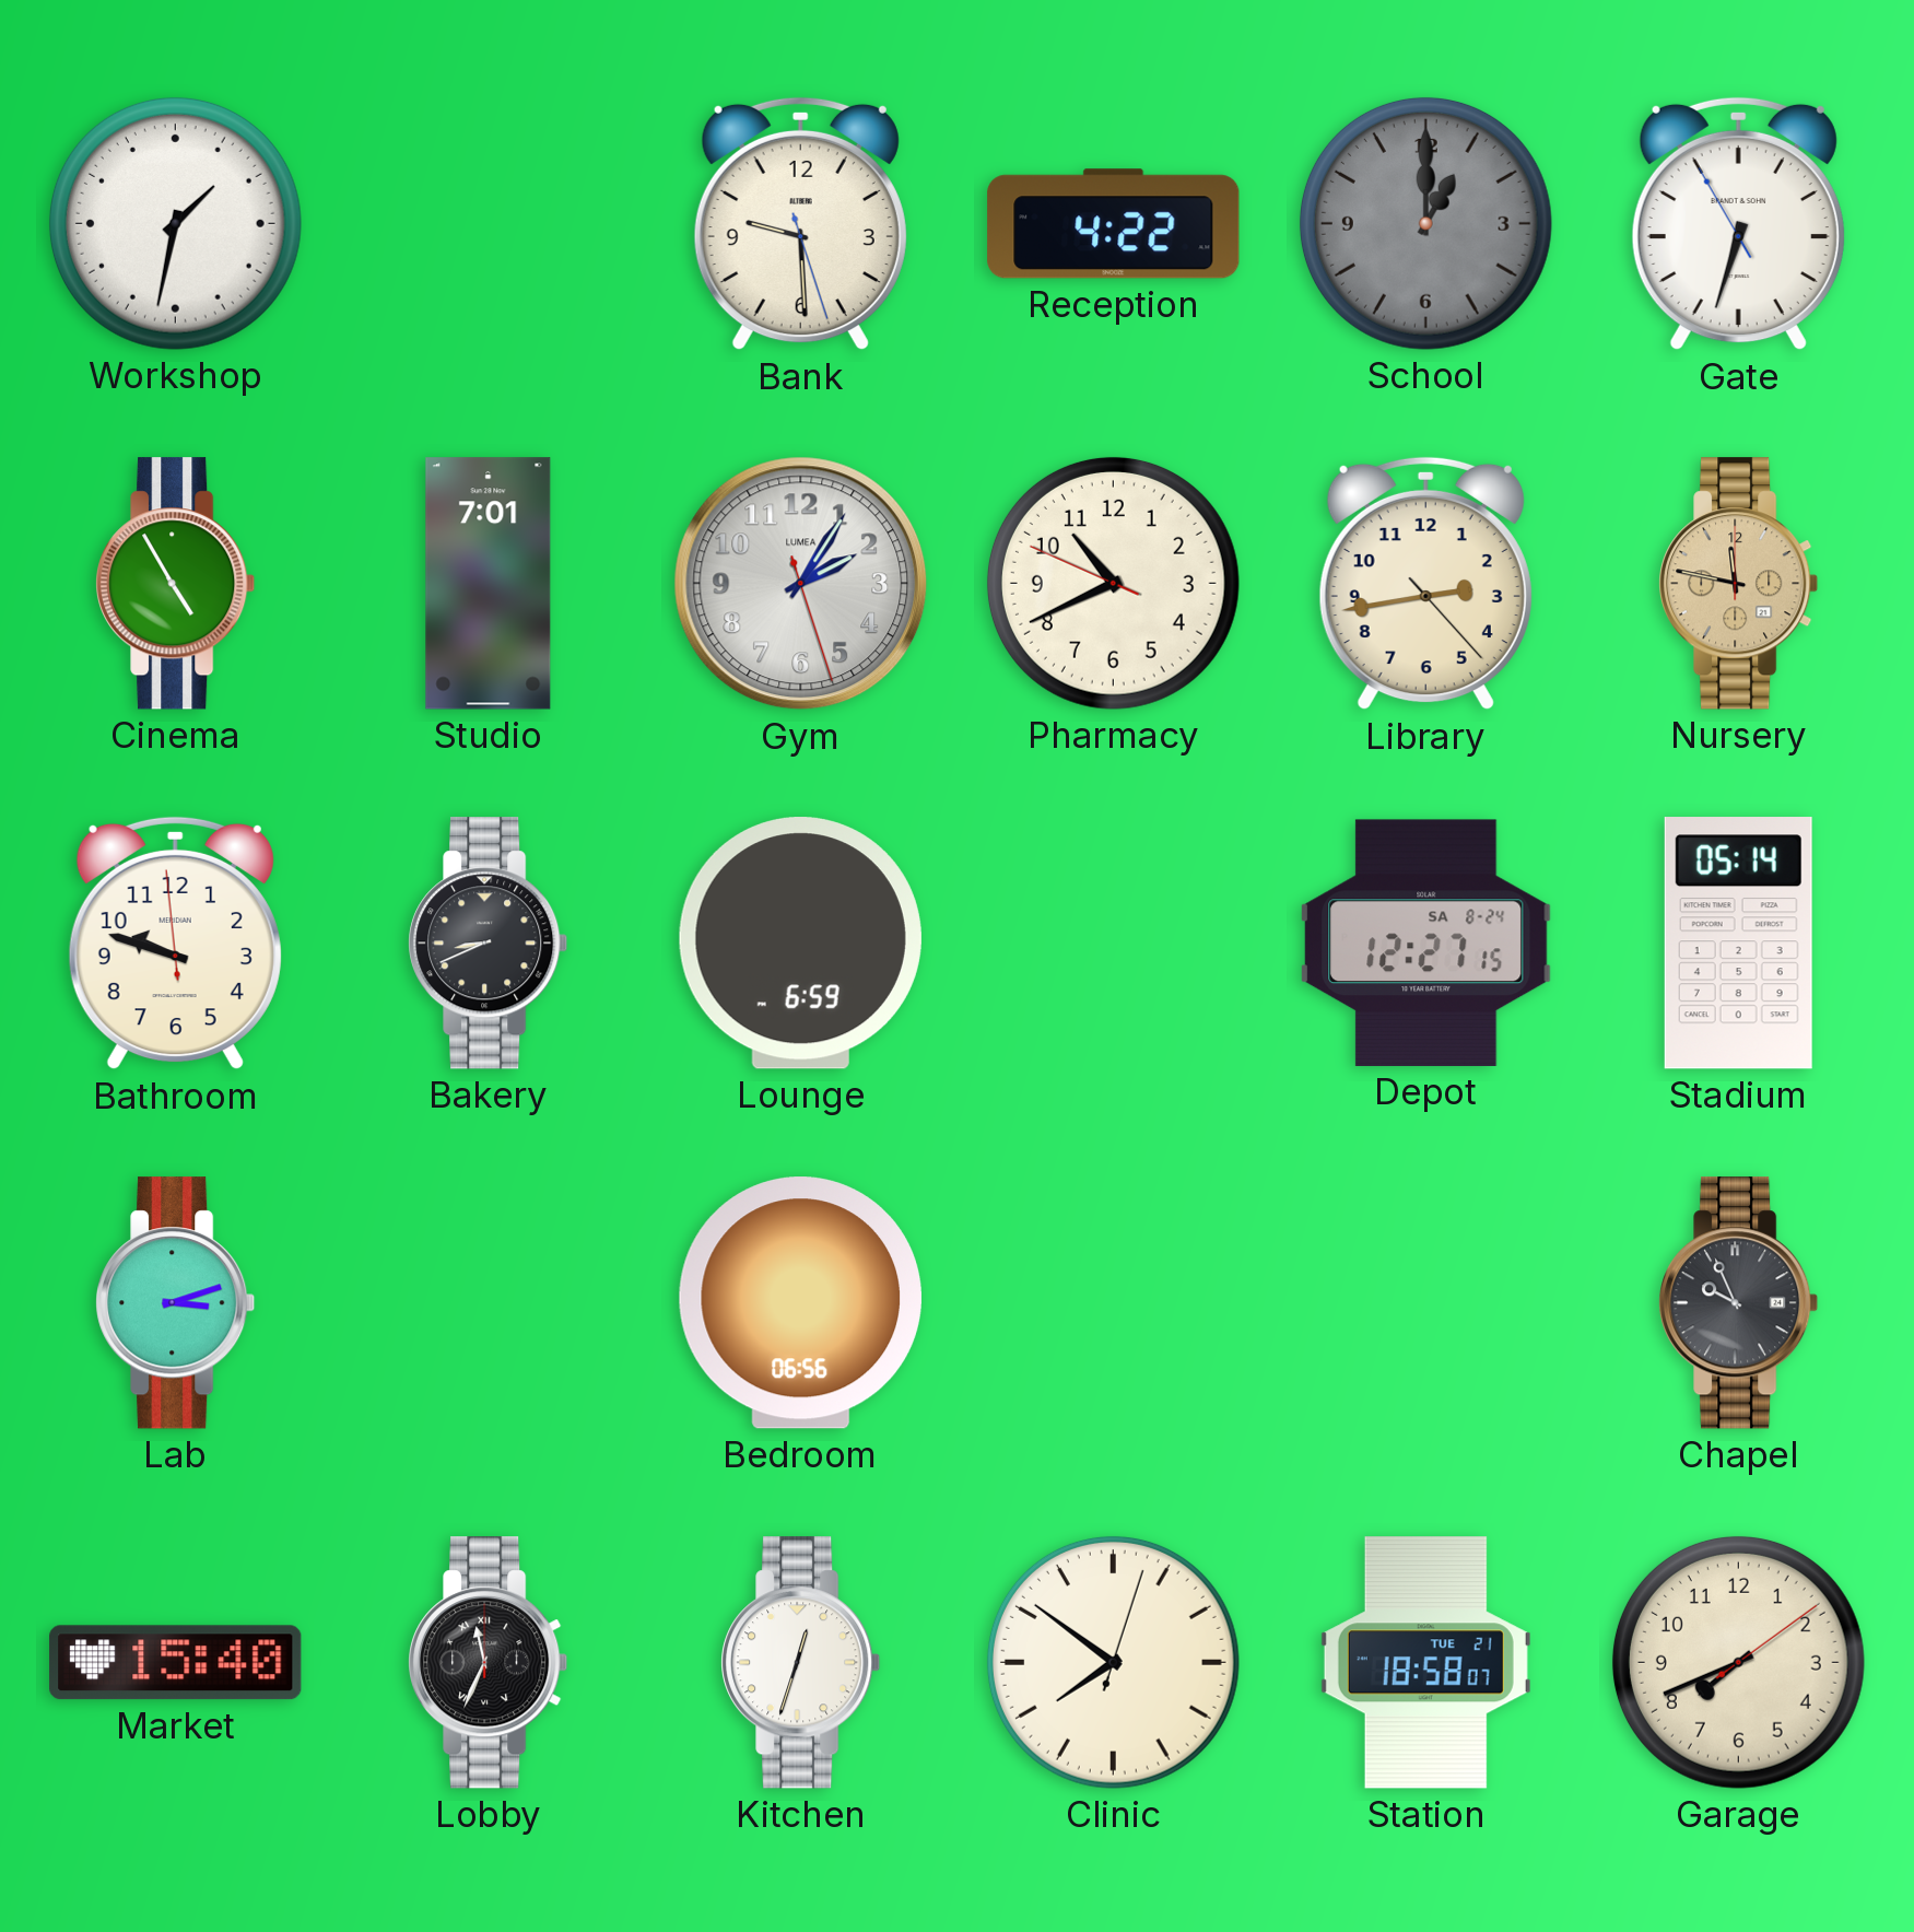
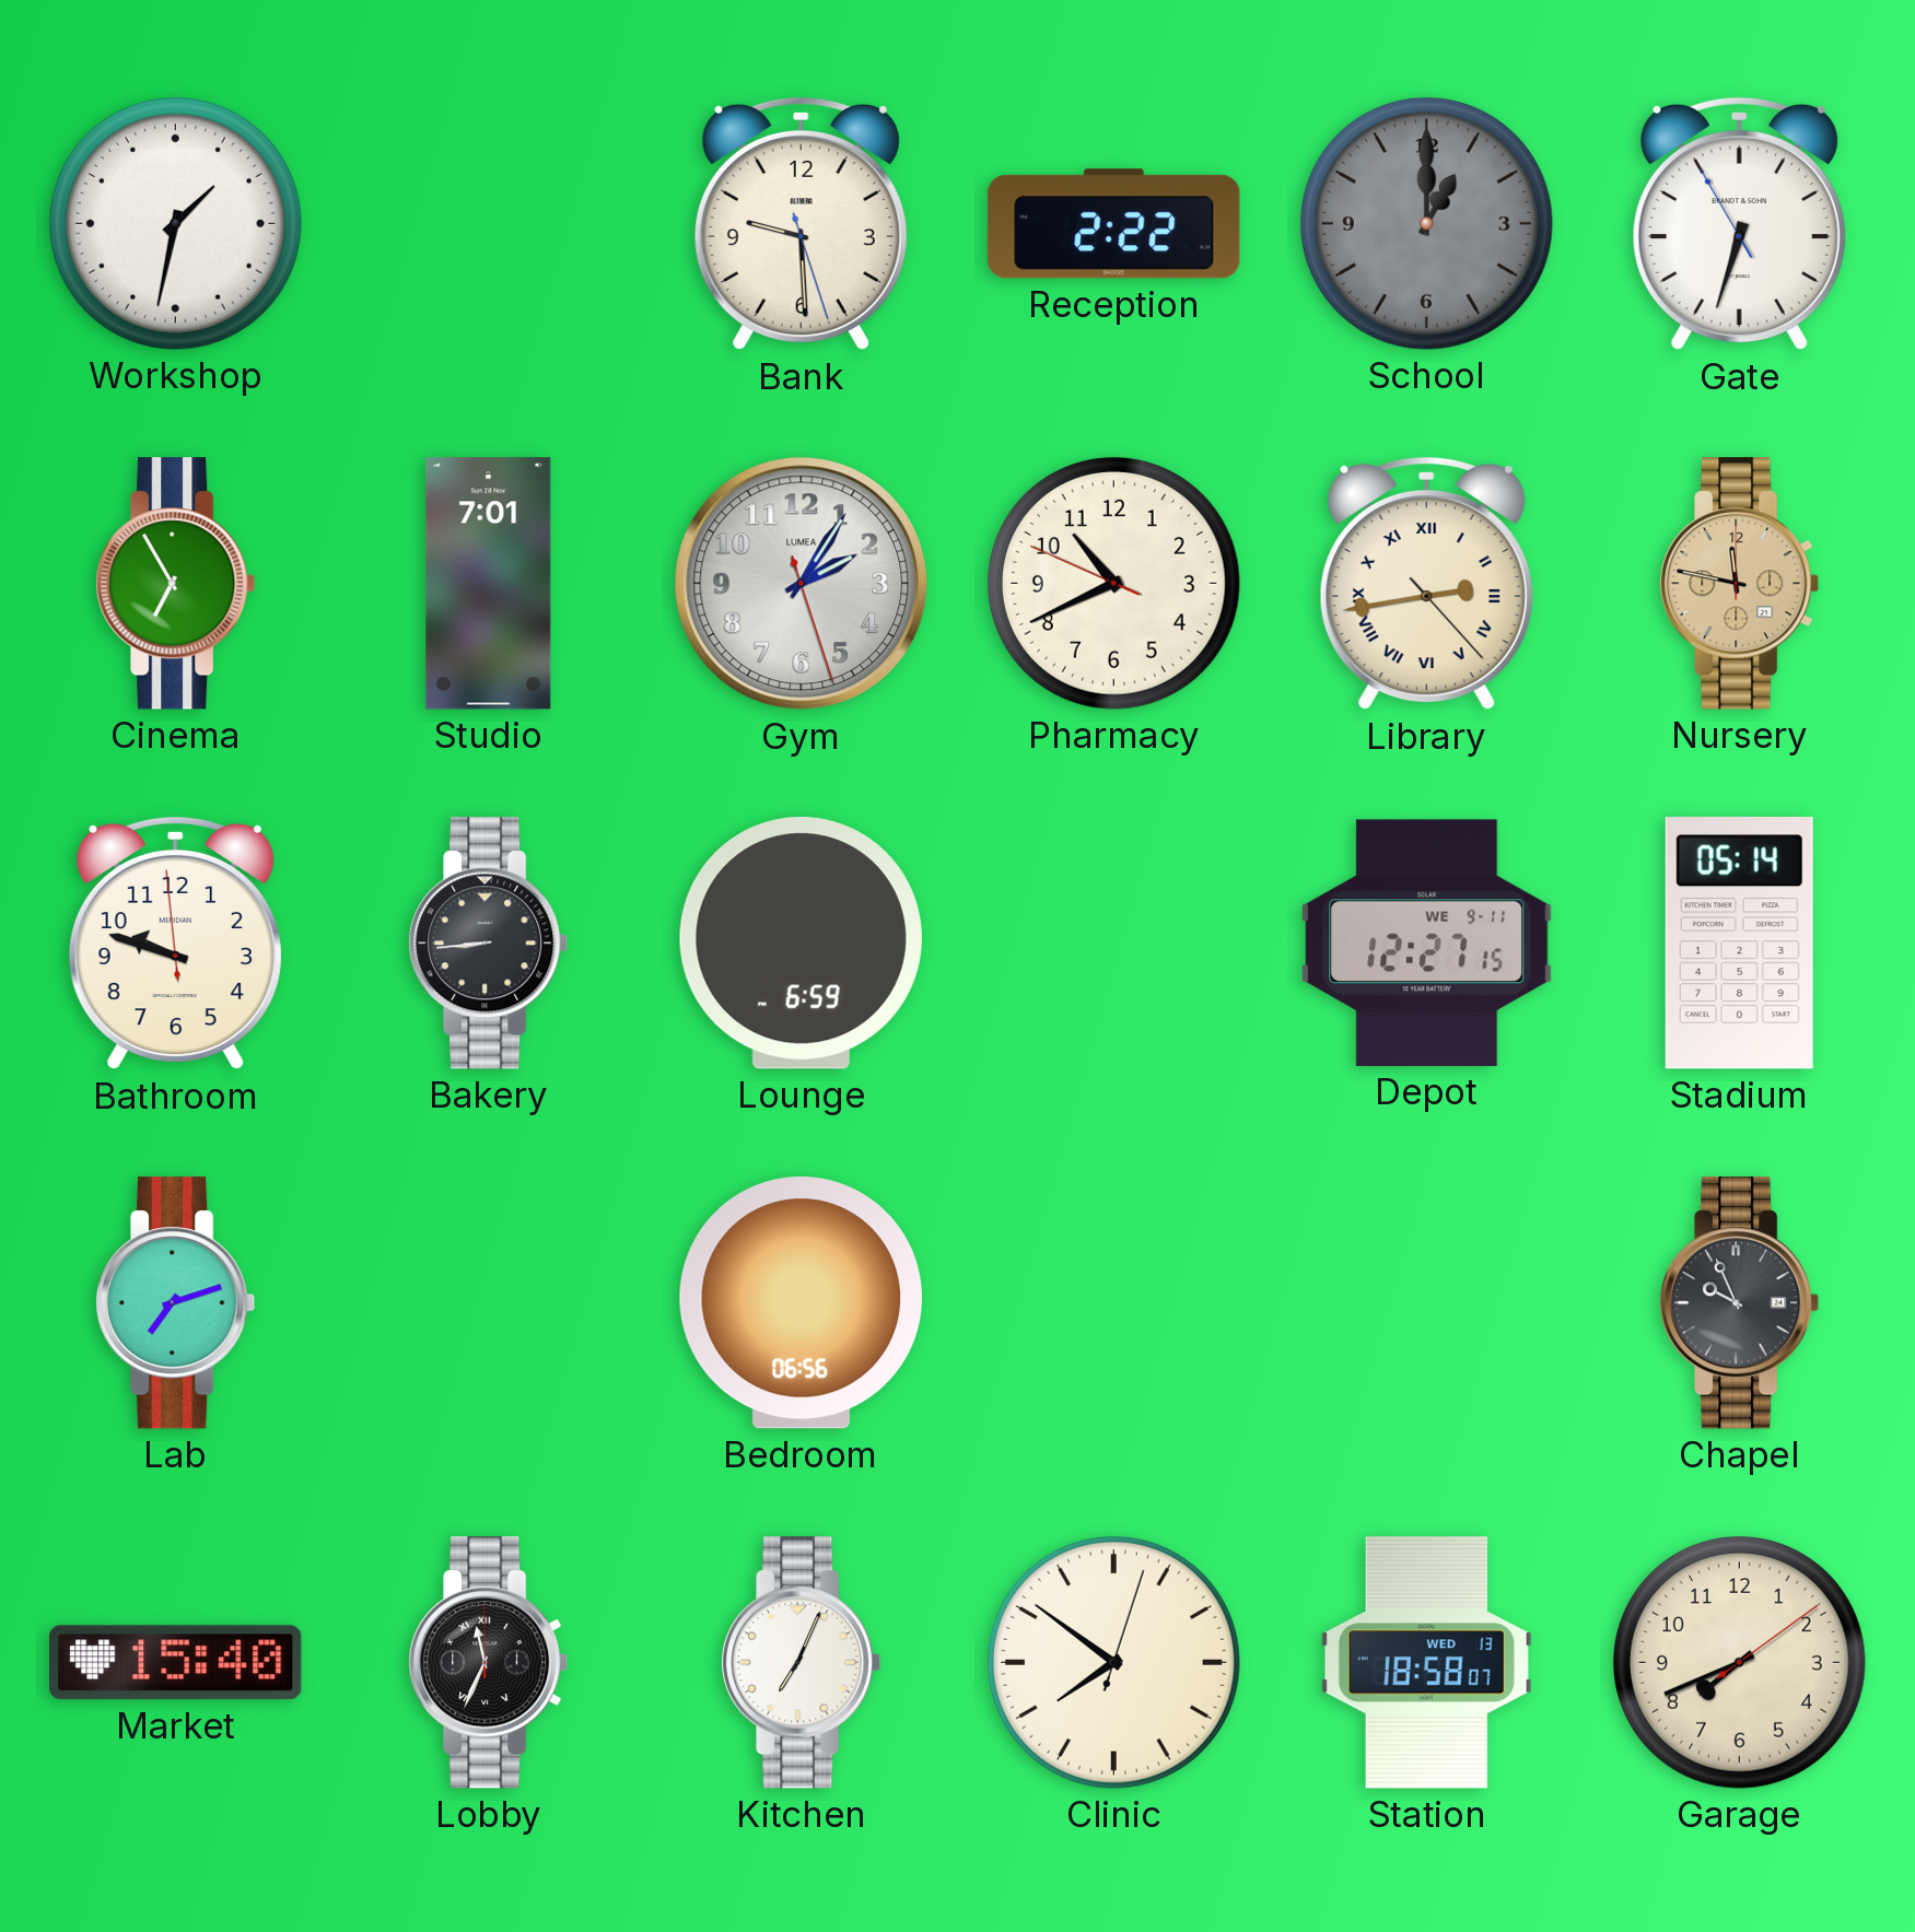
Reception: 4:22 -> 2:22
Cinema: 4:55 -> 6:55
Library numerals: Arabic -> Roman
Bakery: 8:41 -> 8:44
Depot date: SA 8-24 -> WE 9-11
Lab: 3:12 -> 7:12
Kitchen: 12:33 -> 7:04
Station date: TUE 21 -> WED 13
